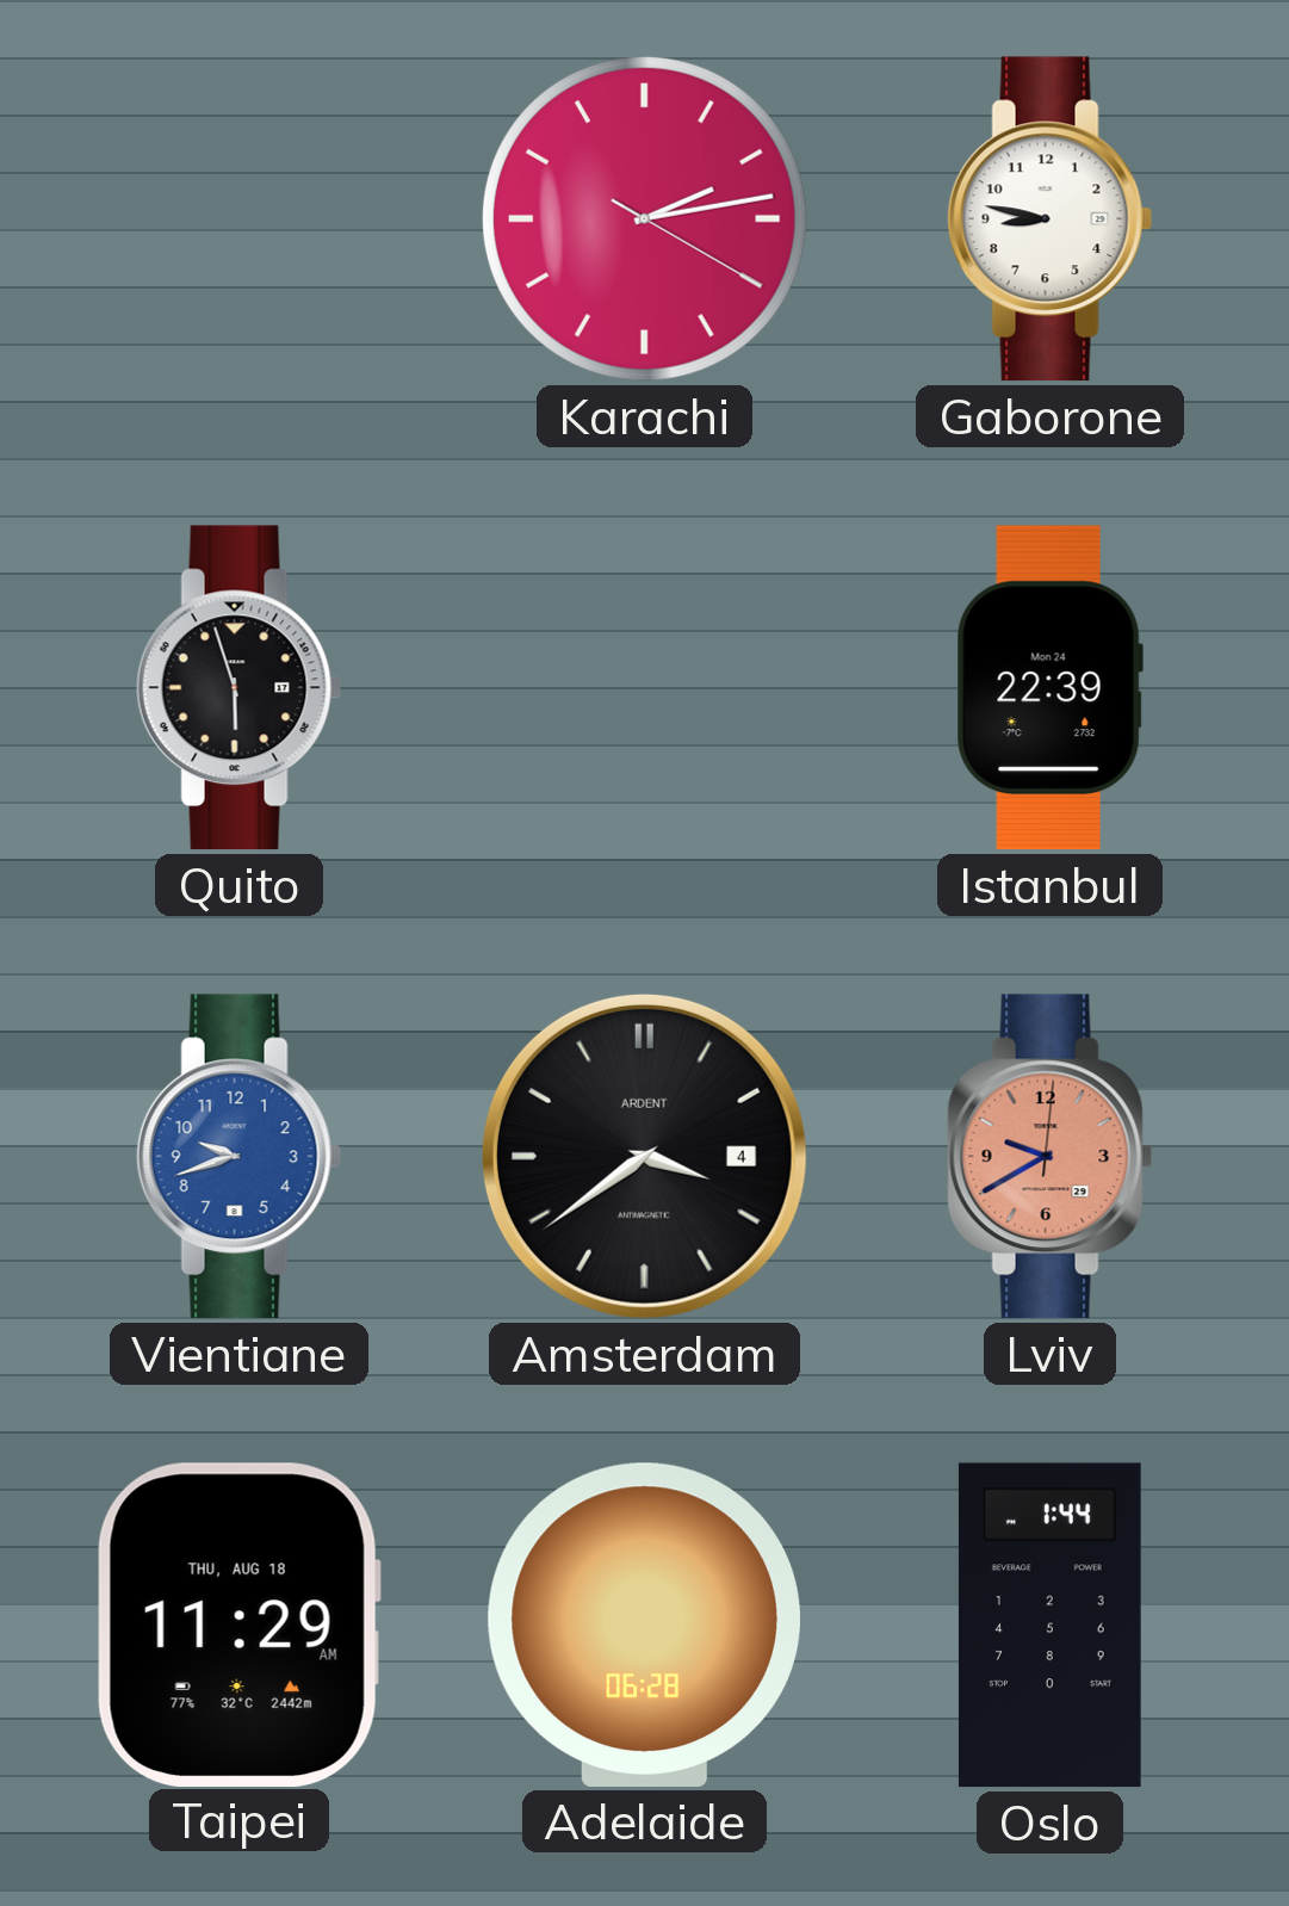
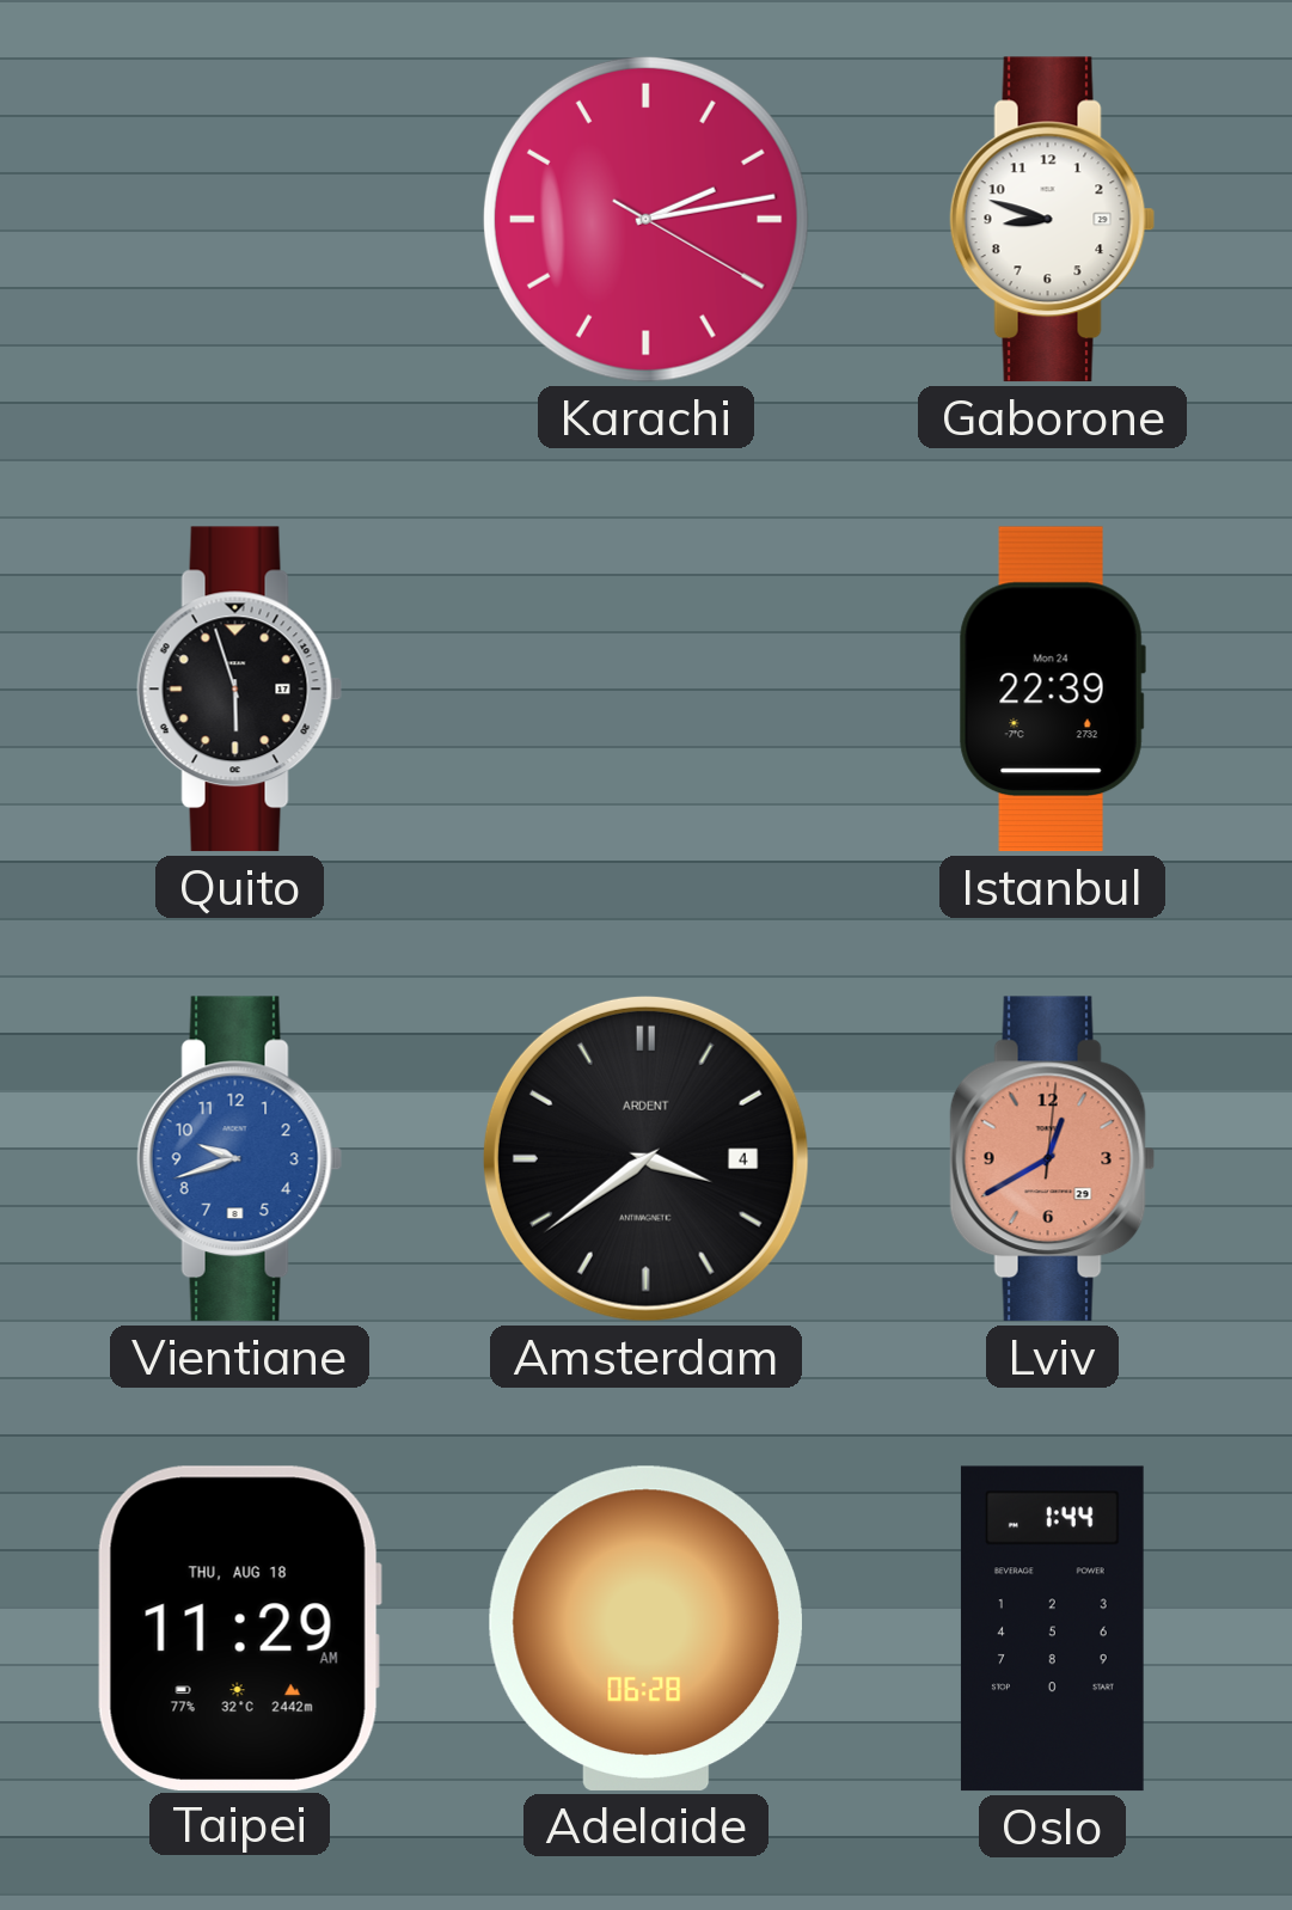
Gaborone: 8:47 -> 8:48
Lviv: 9:40 -> 12:40
